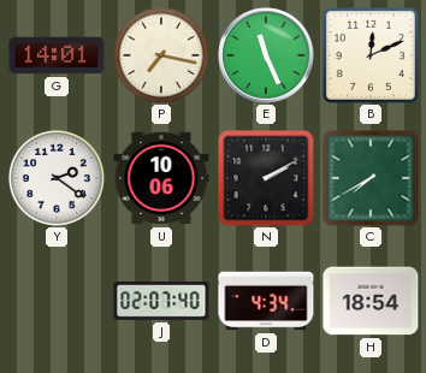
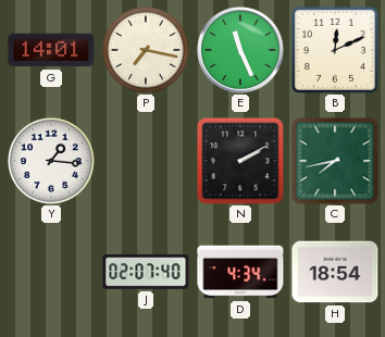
Y: 2:21 -> 1:16
U: 10:06 -> none
C: 7:40 -> 7:43
